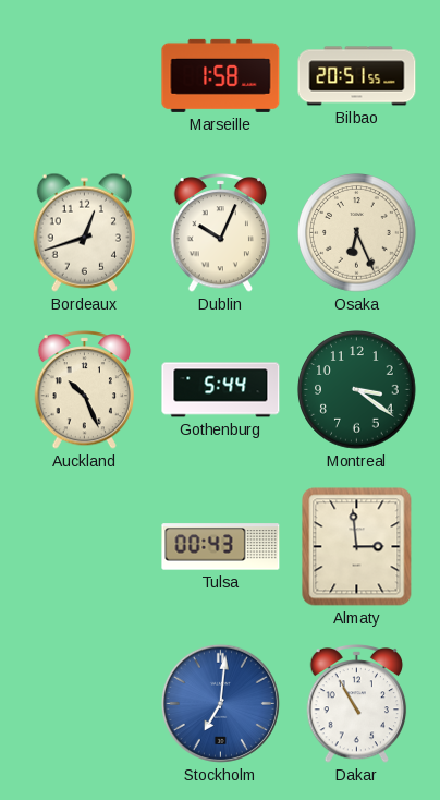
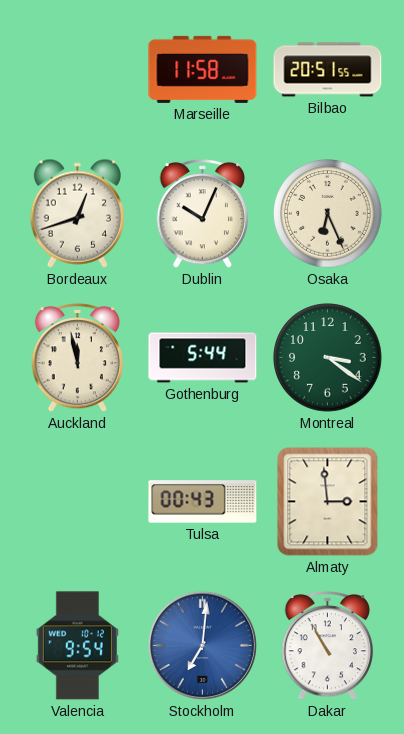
Marseille: 1:58 -> 11:58
Auckland: 10:26 -> 11:58
Valencia: none -> 9:54
